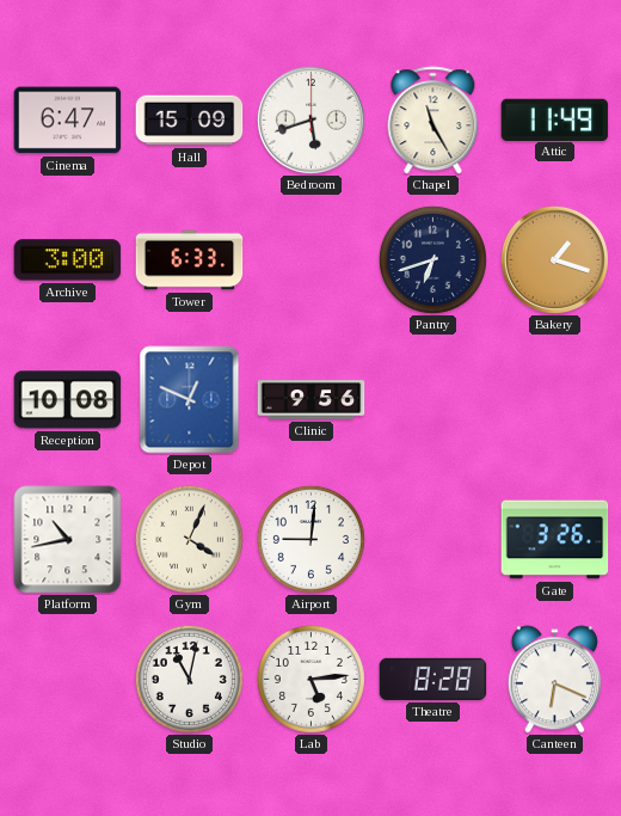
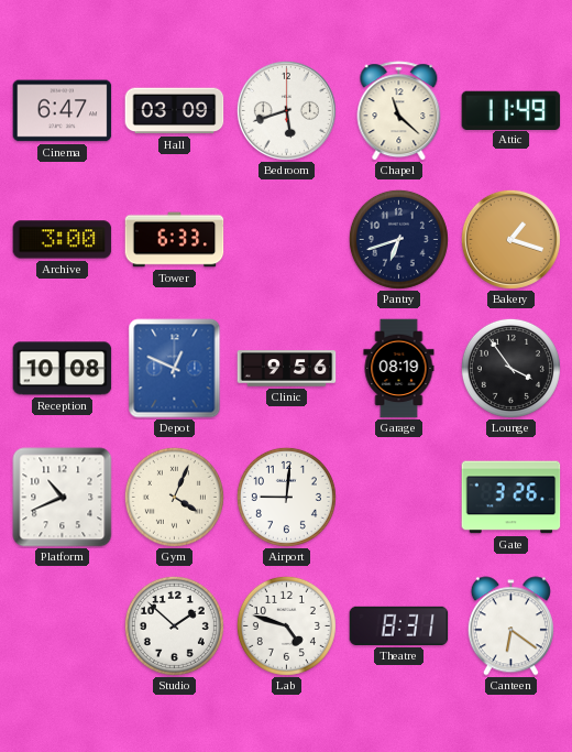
Hall: 15:09 -> 03:09
Chapel: 11:25 -> 11:22
Garage: none -> 08:19
Lounge: none -> 3:54
Platform: 10:43 -> 10:41
Studio: 11:02 -> 1:52
Lab: 5:14 -> 4:48
Theatre: 8:28 -> 8:31
Canteen: 6:19 -> 6:21
